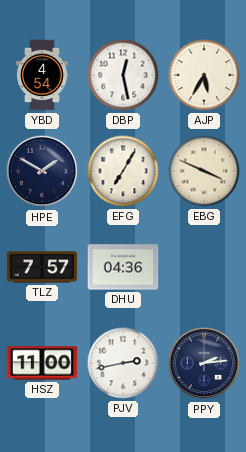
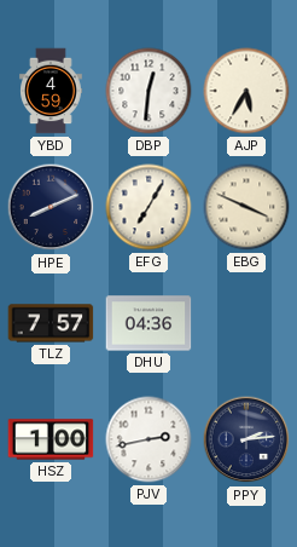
YBD: 4:54 -> 4:59
DBP: 12:28 -> 12:31
HPE: 1:50 -> 8:11
HSZ: 11:00 -> 1:00
